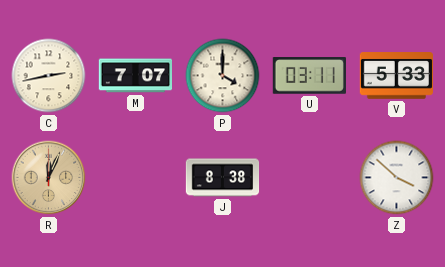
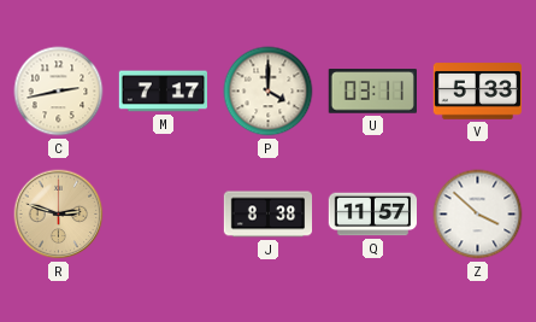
M: 7:07 -> 7:17
R: 12:04 -> 2:48
Q: none -> 11:57
